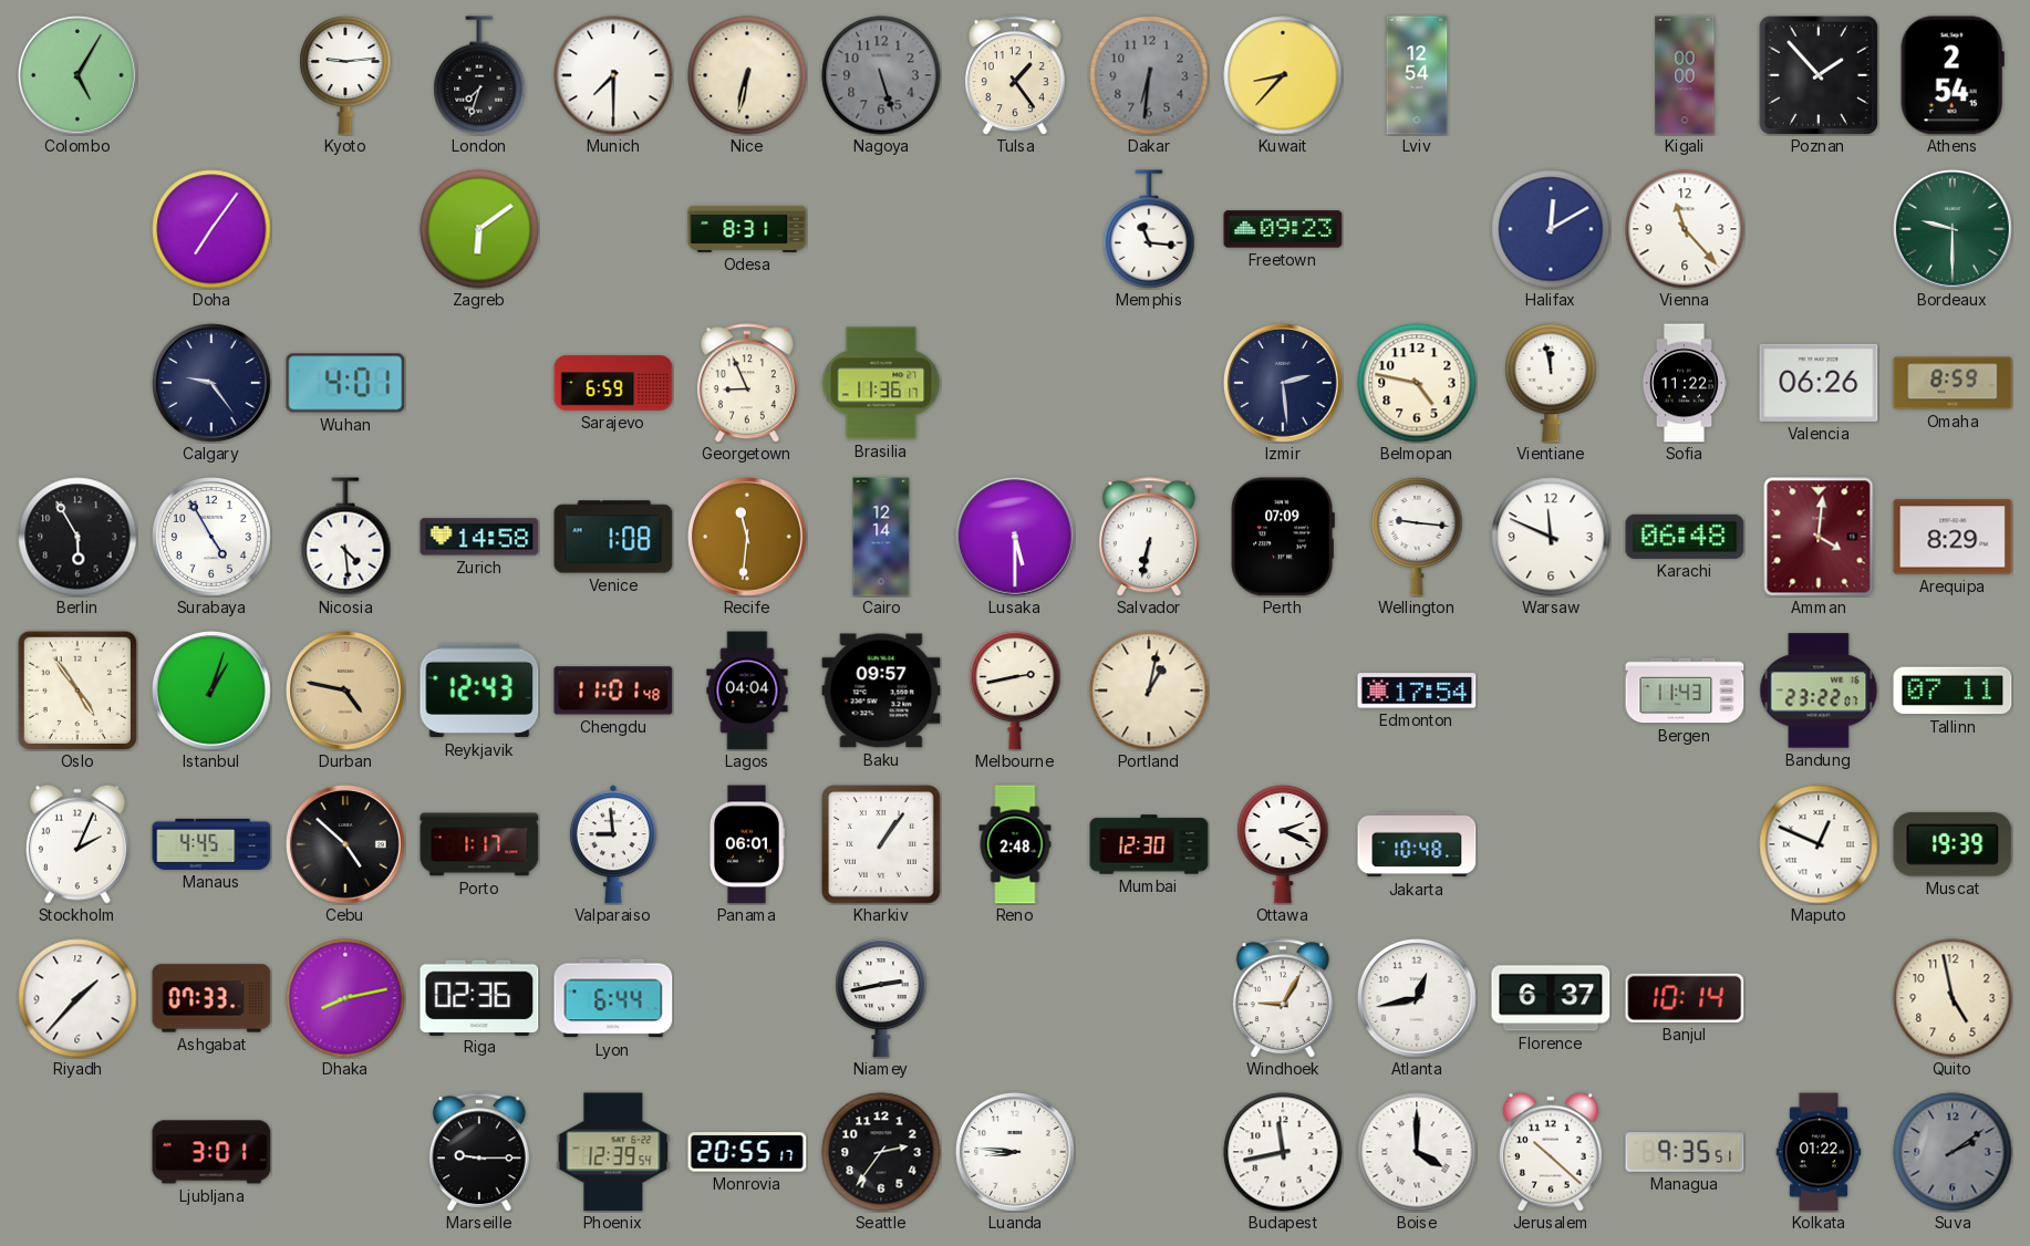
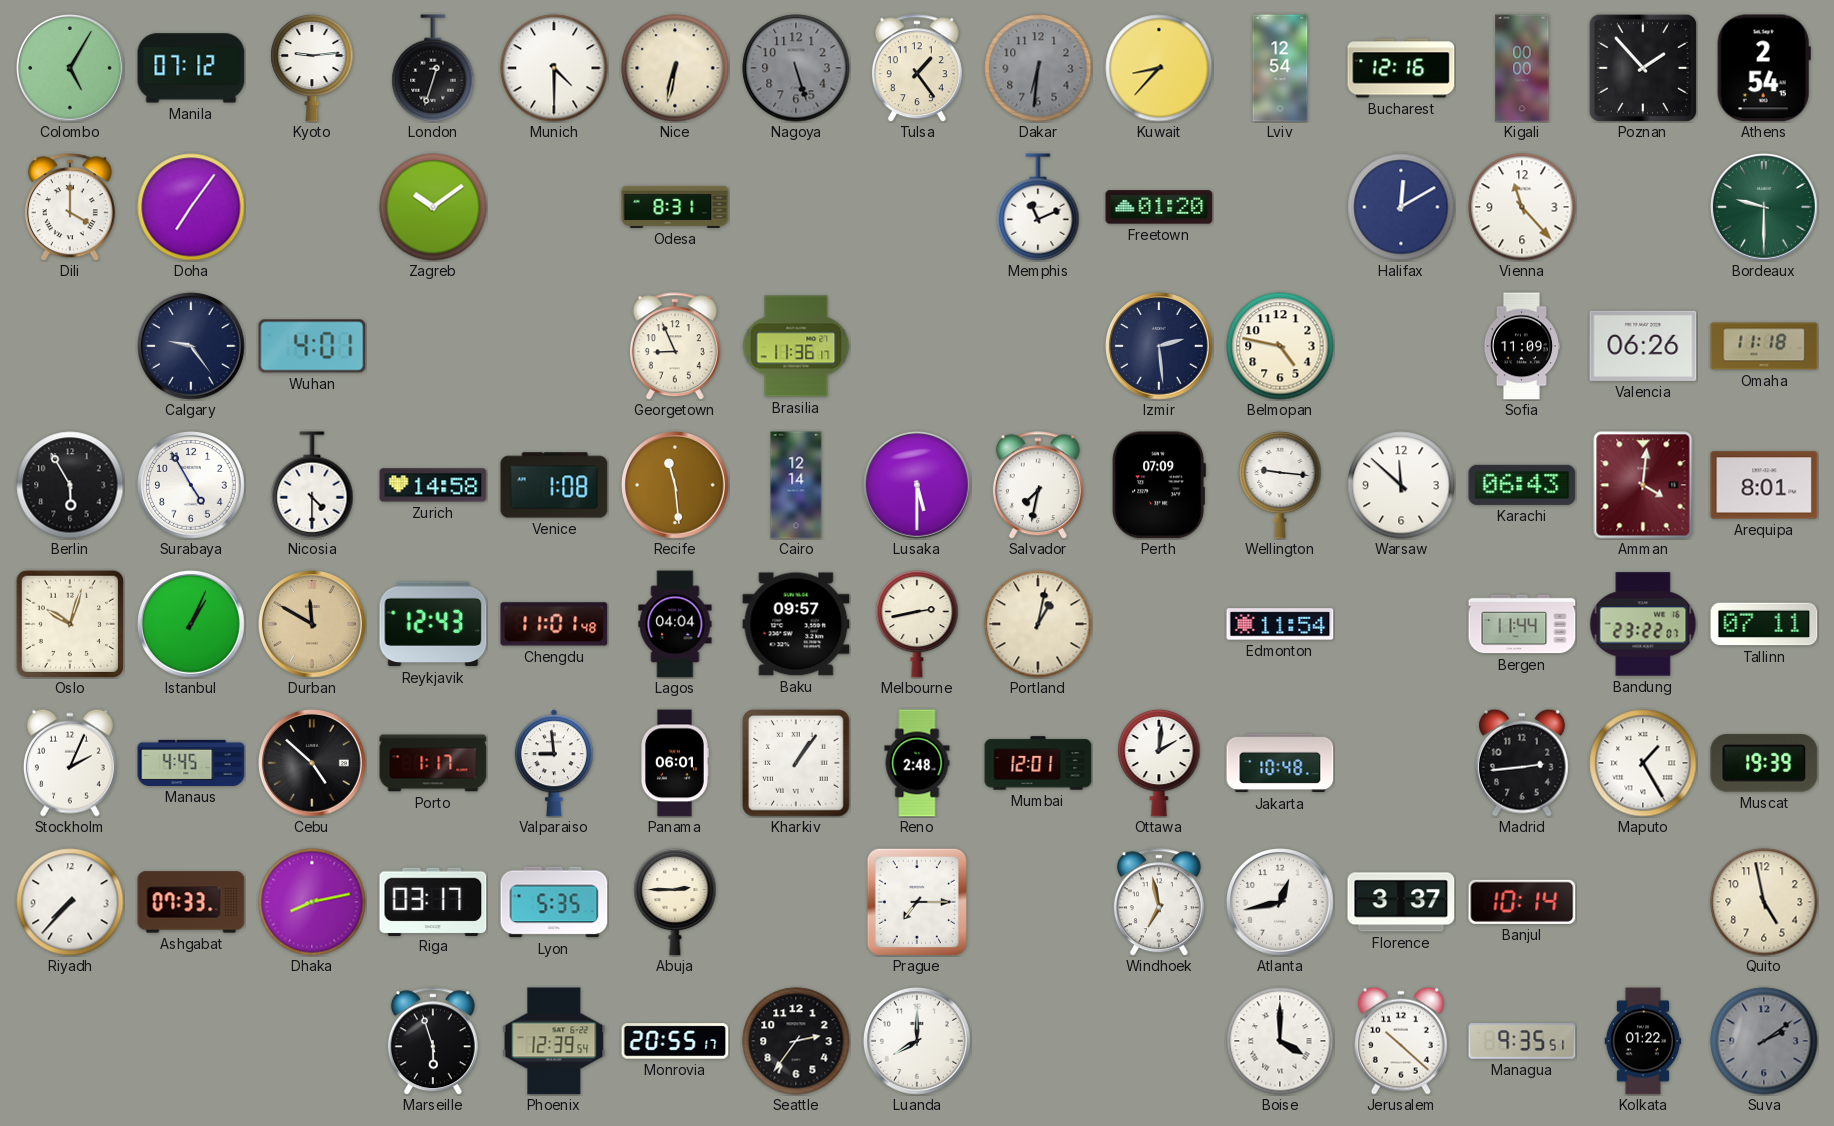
Manila: none -> 07:12
London: 7:33 -> 12:33
Munich: 7:30 -> 4:30
Bucharest: none -> 12:16
Dili: none -> 4:00
Zagreb: 6:09 -> 10:09
Memphis: 11:16 -> 11:11
Freetown: 09:23 -> 01:20
Sarajevo: 6:59 -> none
Vientiane: 11:58 -> none
Sofia: 11:22 -> 11:09
Omaha: 8:59 -> 11:18
Nicosia: 4:29 -> 4:30
Recife: 11:31 -> 11:29
Salvador: 6:32 -> 7:32
Warsaw: 11:49 -> 11:52
Karachi: 06:48 -> 06:43
Arequipa: 8:29 -> 8:01
Oslo: 4:54 -> 10:03
Istanbul: 1:03 -> 1:04
Durban: 4:47 -> 11:50
Edmonton: 17:54 -> 11:54
Bergen: 11:43 -> 11:44
Mumbai: 12:30 -> 12:01
Ottawa: 2:19 -> 2:01
Madrid: none -> 2:44
Maputo: 12:49 -> 1:25
Riyadh: 1:37 -> 7:37
Riga: 02:36 -> 03:17
Lyon: 6:44 -> 5:35
Abuja: none -> 2:45
Niamey: 2:43 -> none
Prague: none -> 7:15
Windhoek: 9:05 -> 6:58
Florence: 6:37 -> 3:37
Ljubljana: 3:01 -> none
Marseille: 9:15 -> 5:57
Luanda: 8:46 -> 8:00
Budapest: 11:43 -> none
